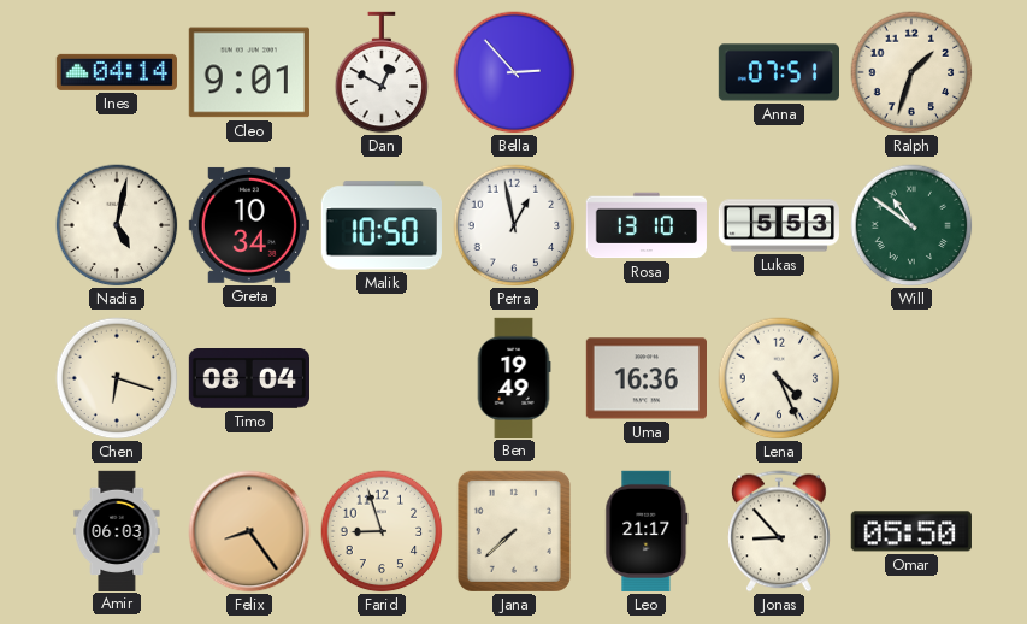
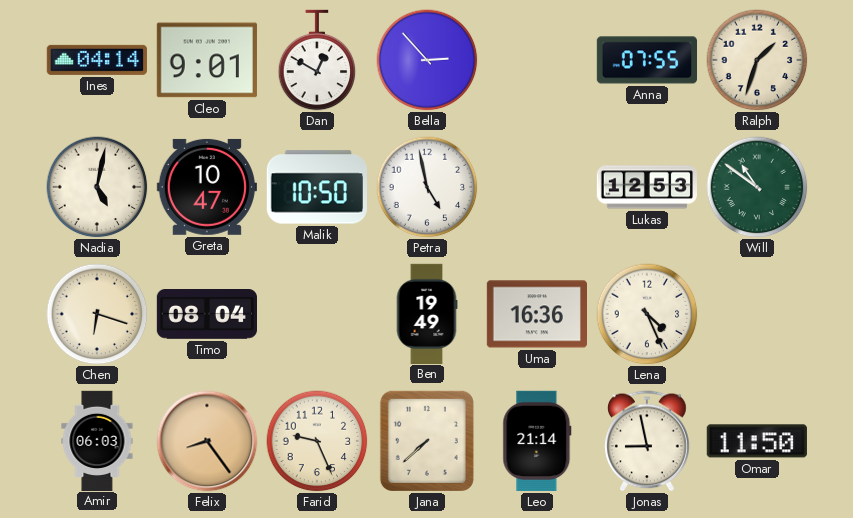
Anna: 07:51 -> 07:55
Greta: 10:34 -> 10:47
Petra: 12:58 -> 4:58
Rosa: 13:10 -> none
Lukas: 5:53 -> 12:53
Farid: 8:57 -> 9:26
Leo: 21:17 -> 21:14
Jonas: 8:53 -> 8:58
Omar: 05:50 -> 11:50
